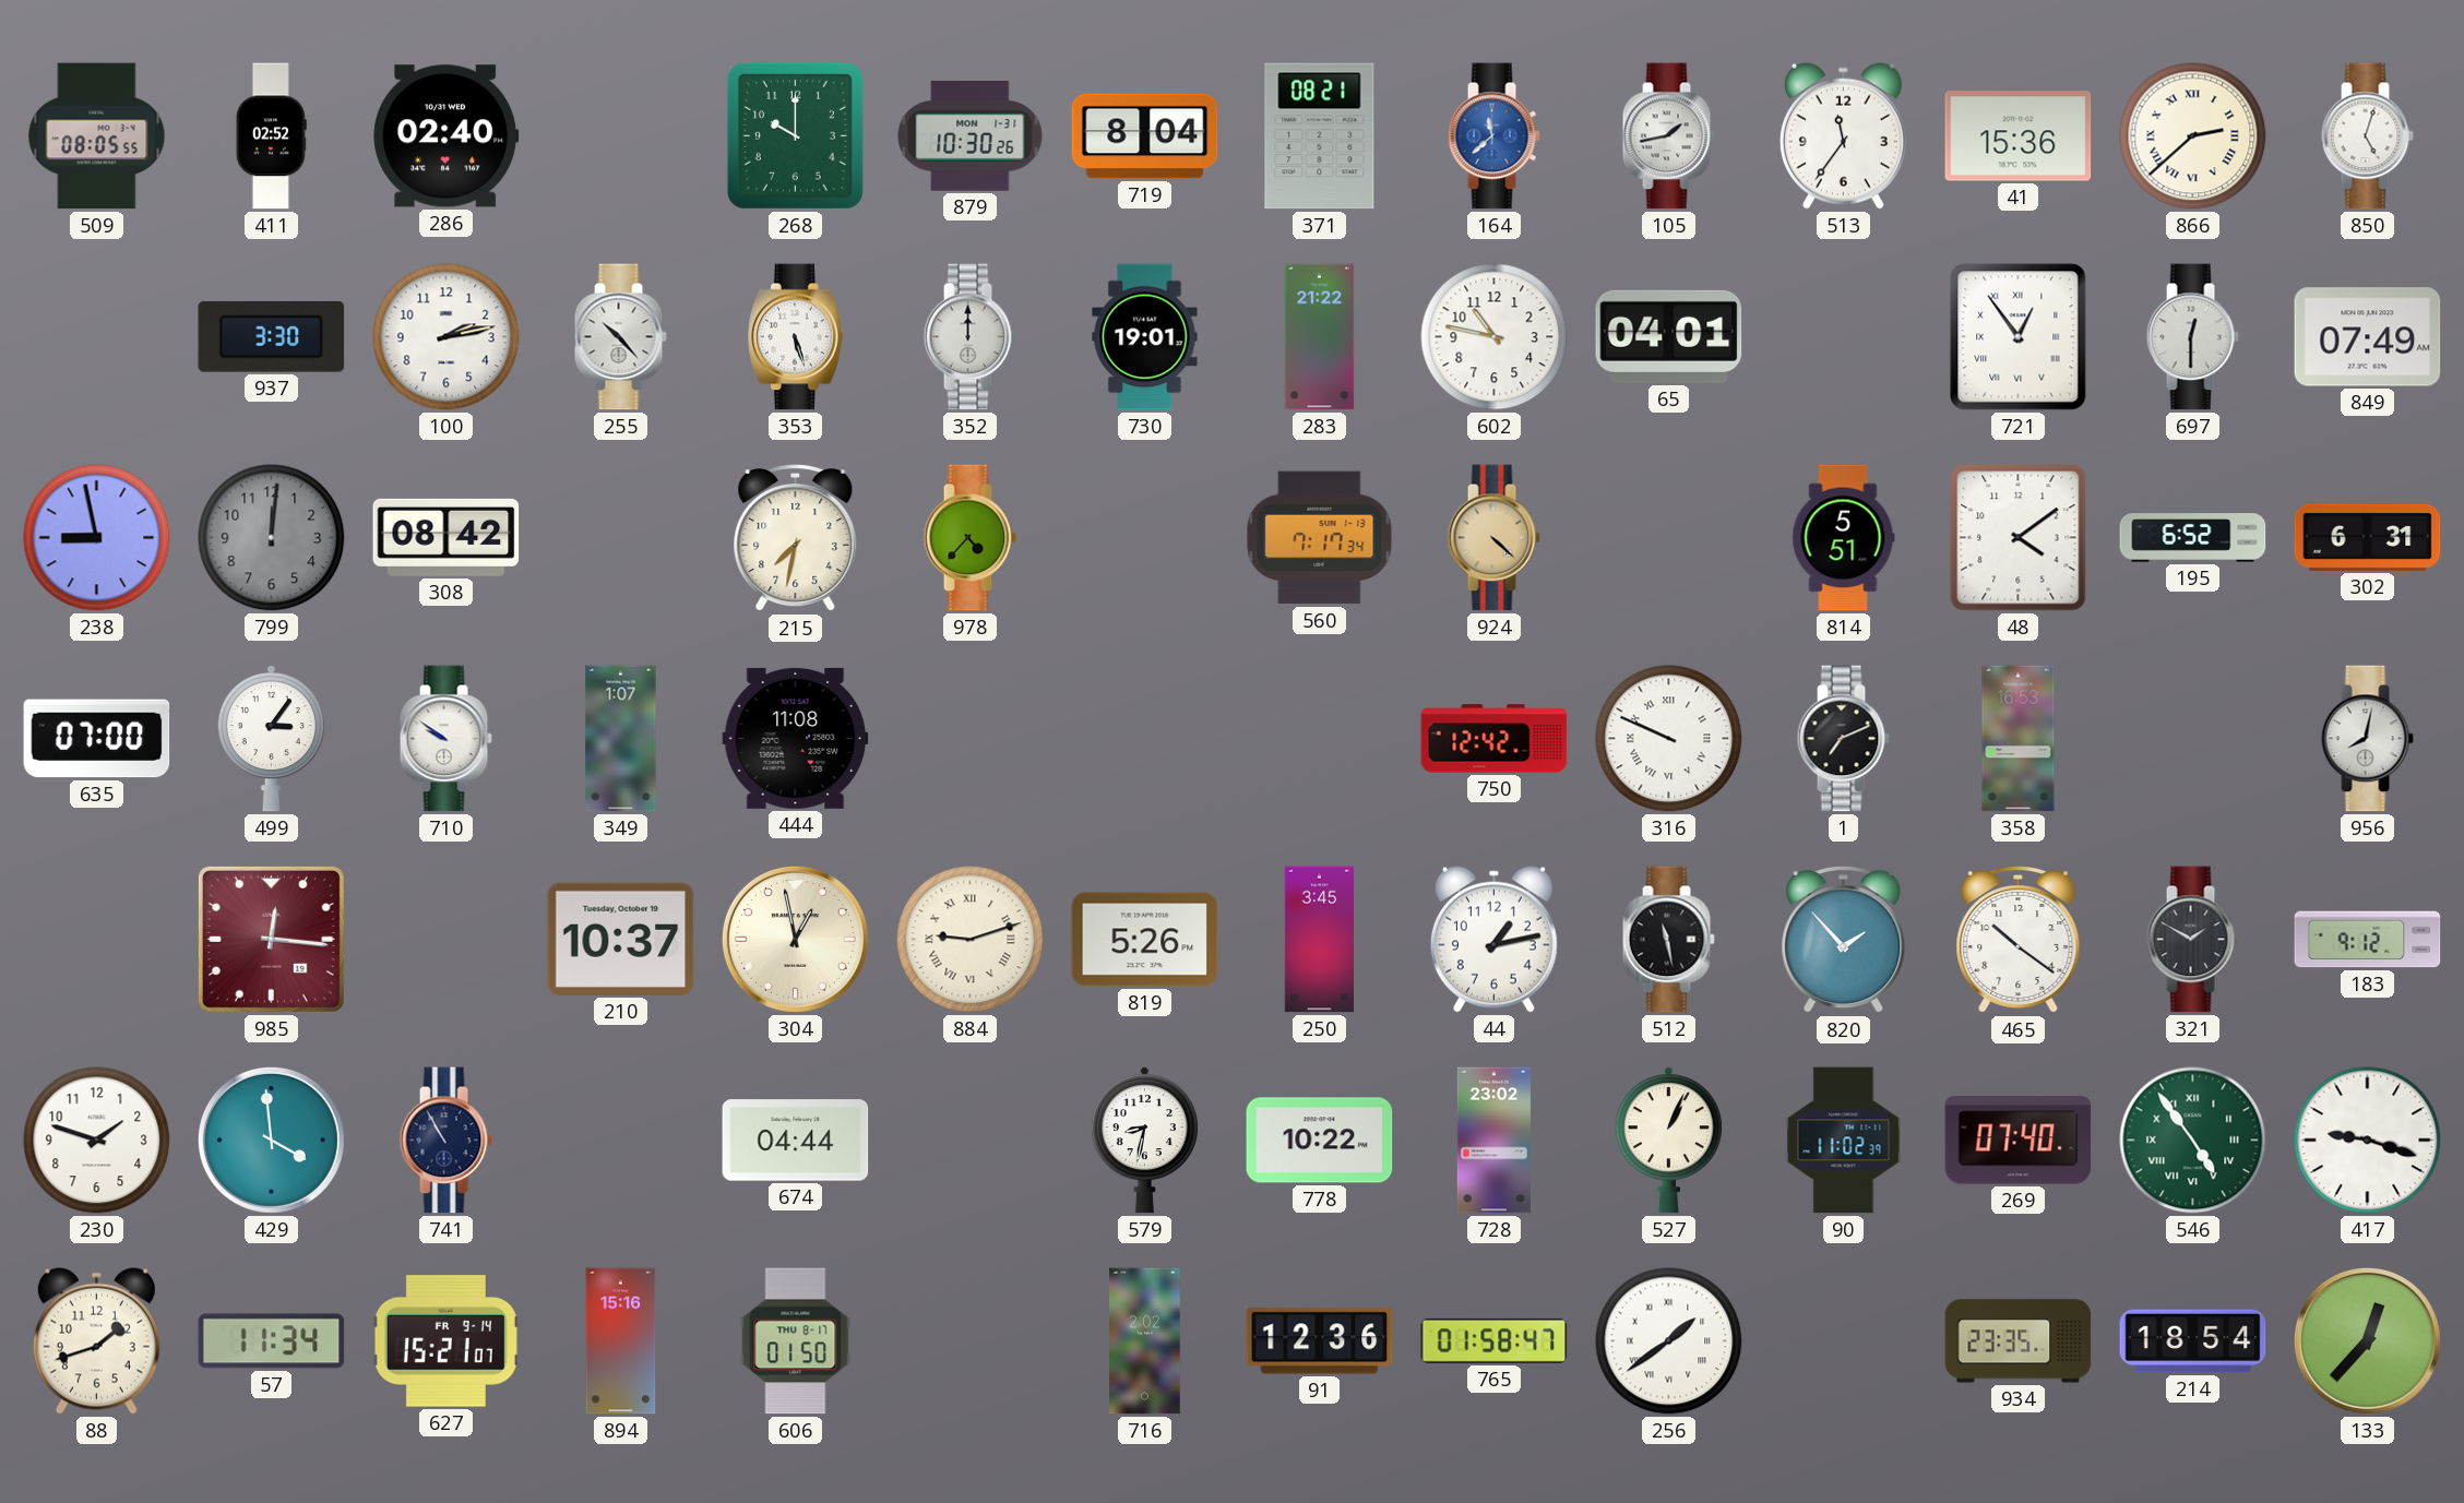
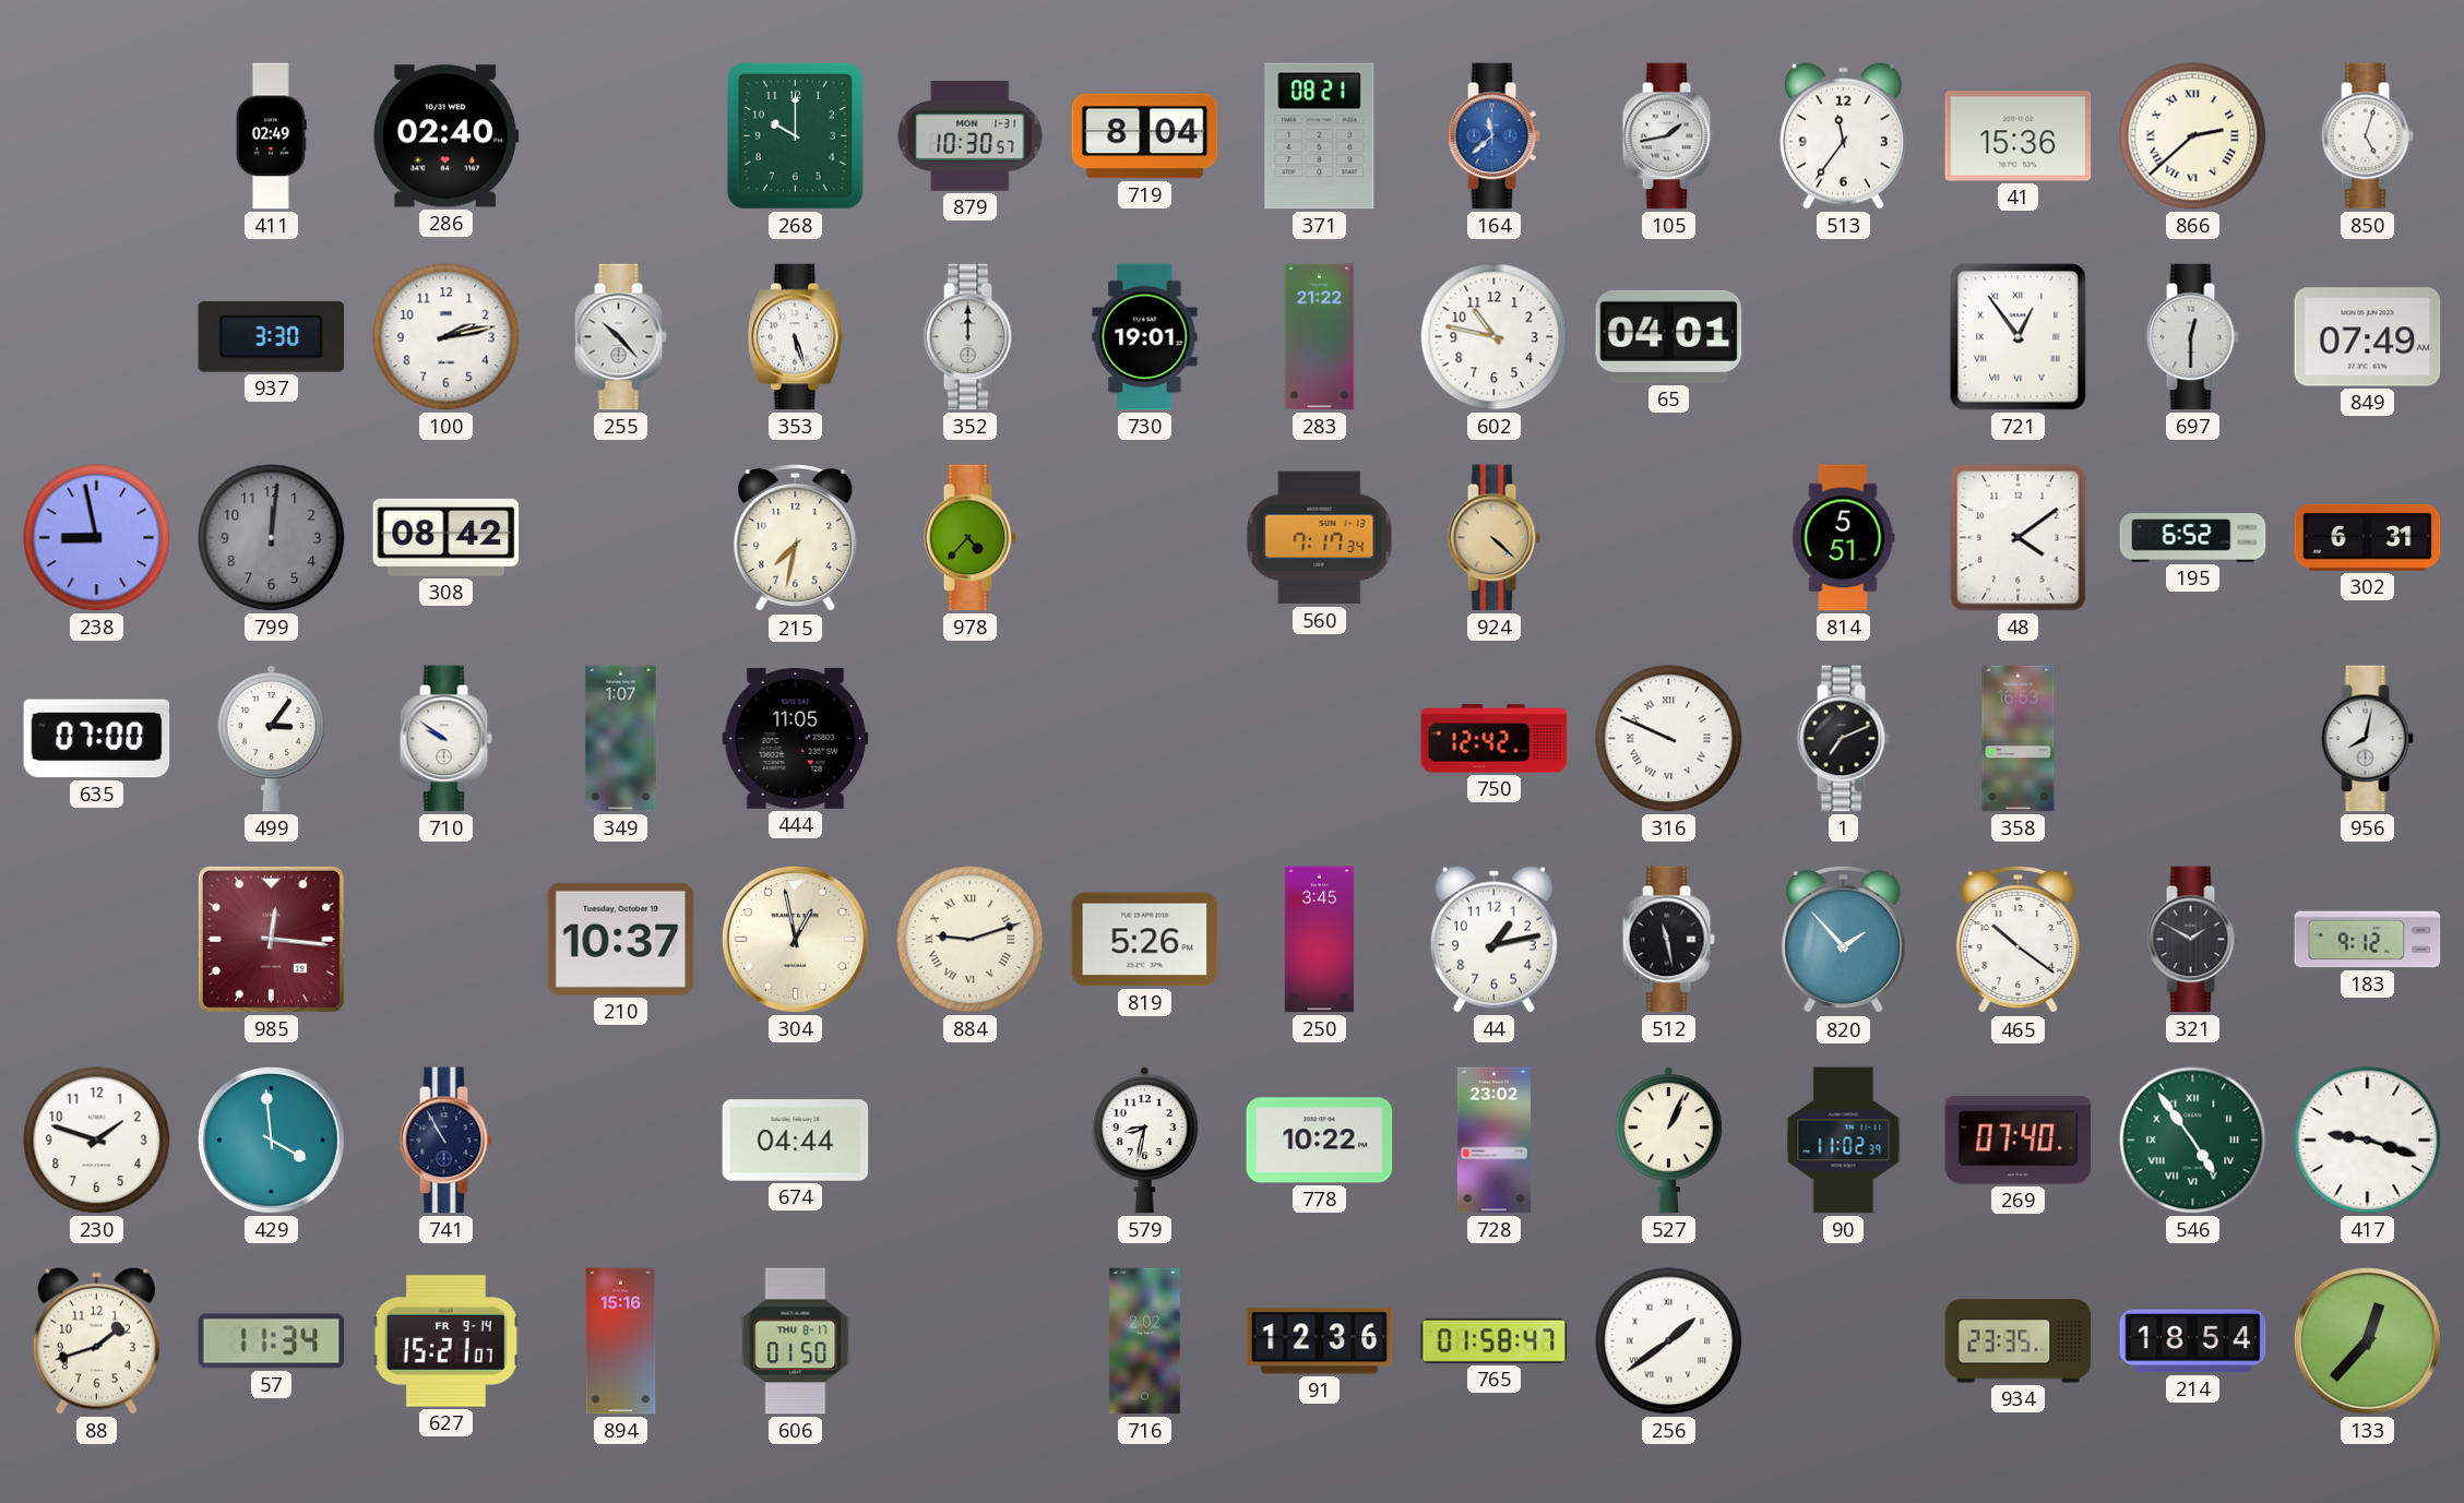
509: 08:05 -> none
411: 02:52 -> 02:49
879: 10:30:26 -> 10:30:57
444: 11:08 -> 11:05
